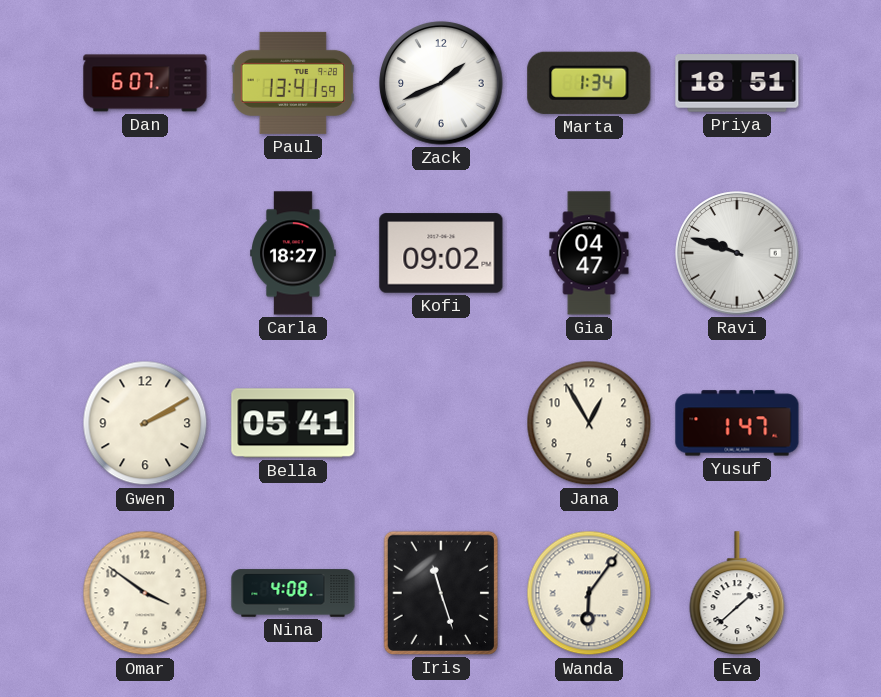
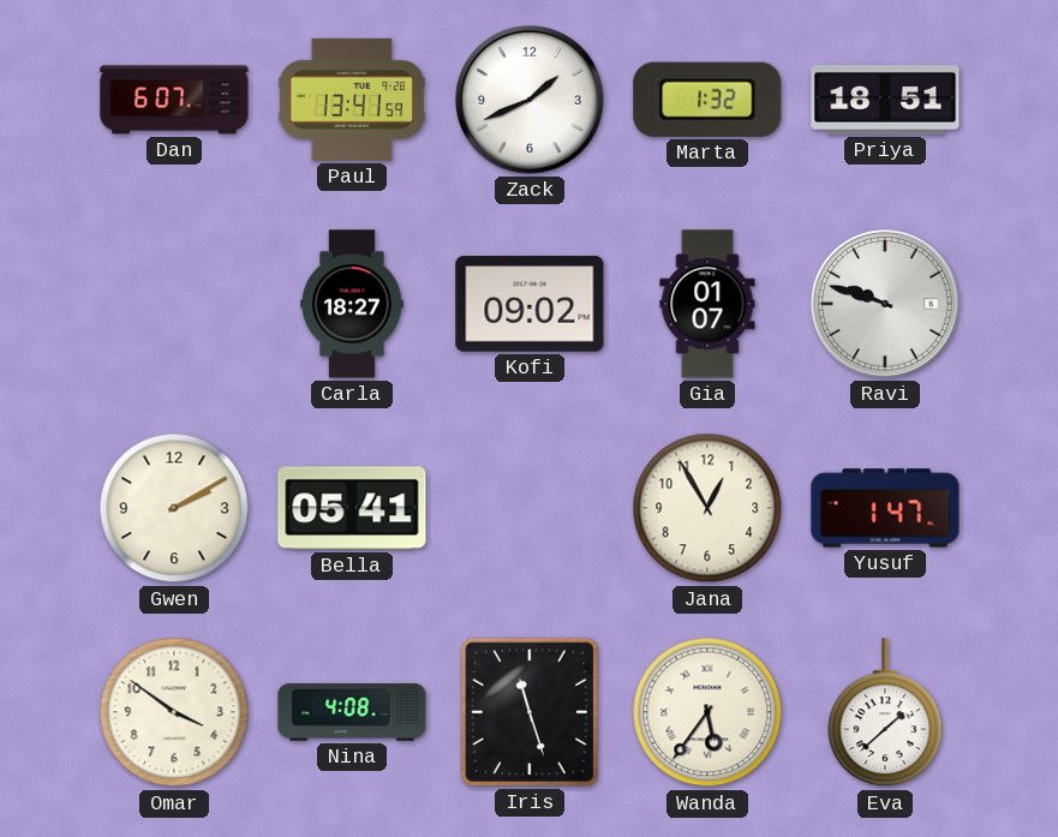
Marta: 1:34 -> 1:32
Gia: 04:47 -> 01:07
Wanda: 6:06 -> 5:36
